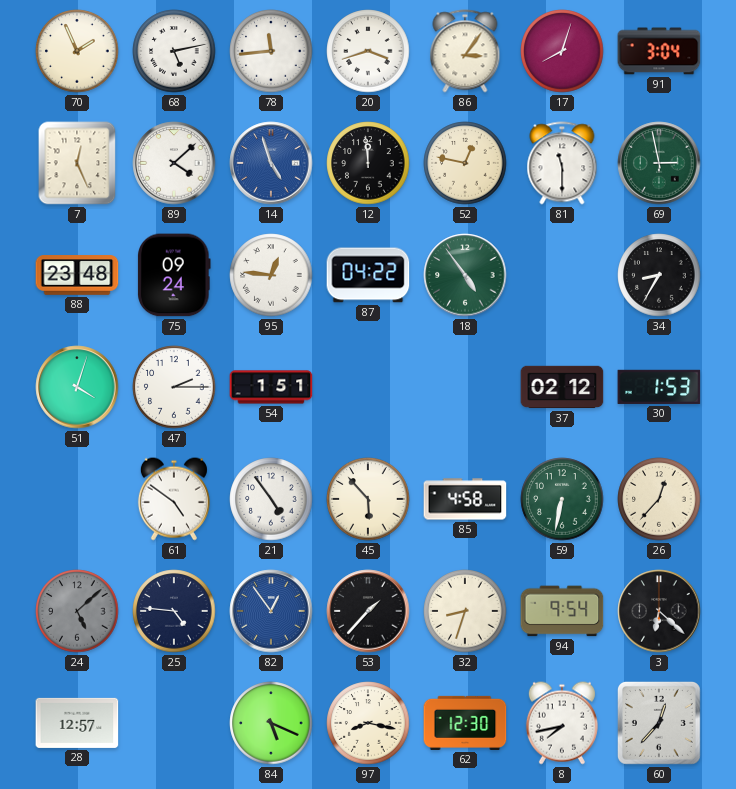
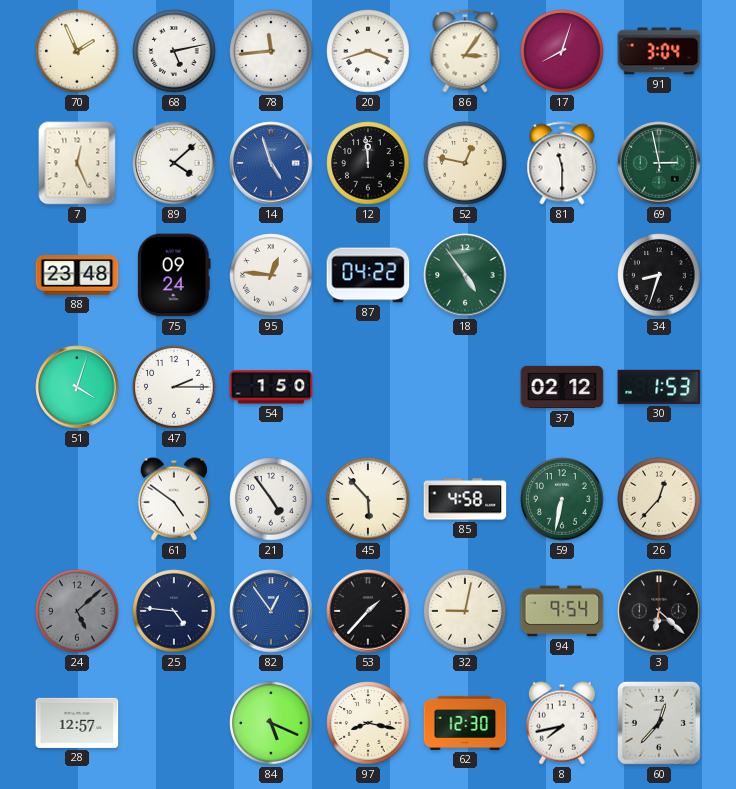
34: 8:35 -> 8:33
54: 1:51 -> 1:50
32: 8:33 -> 9:02
